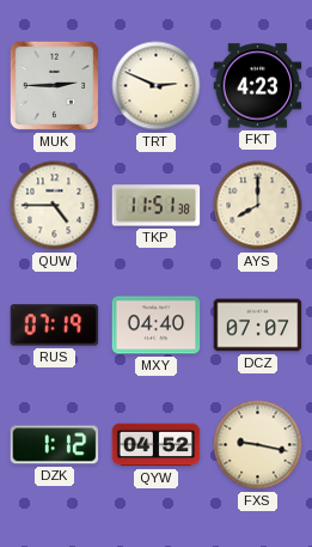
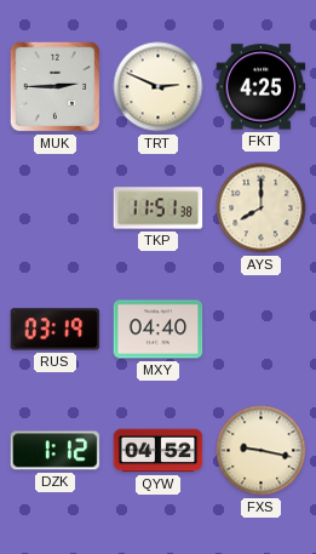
FKT: 4:23 -> 4:25
QUW: 4:45 -> none
RUS: 07:19 -> 03:19
DCZ: 07:07 -> none
